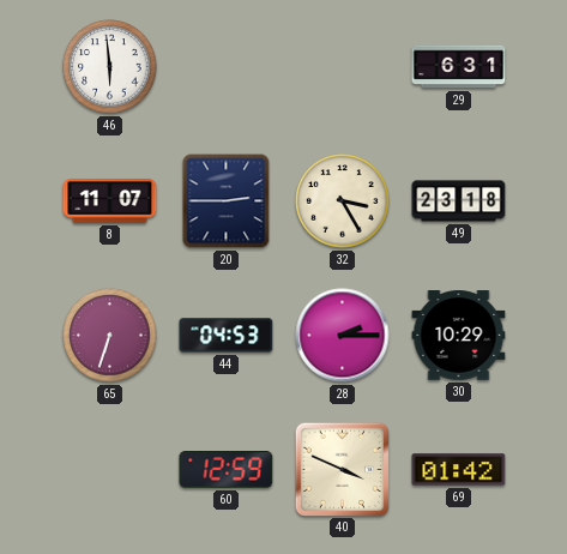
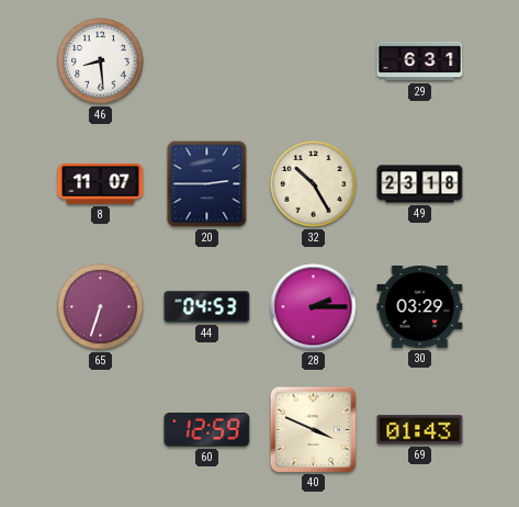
46: 5:59 -> 8:29
32: 3:25 -> 10:25
30: 10:29 -> 03:29
69: 01:42 -> 01:43
